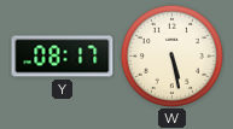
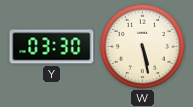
Y: 08:17 -> 03:30
